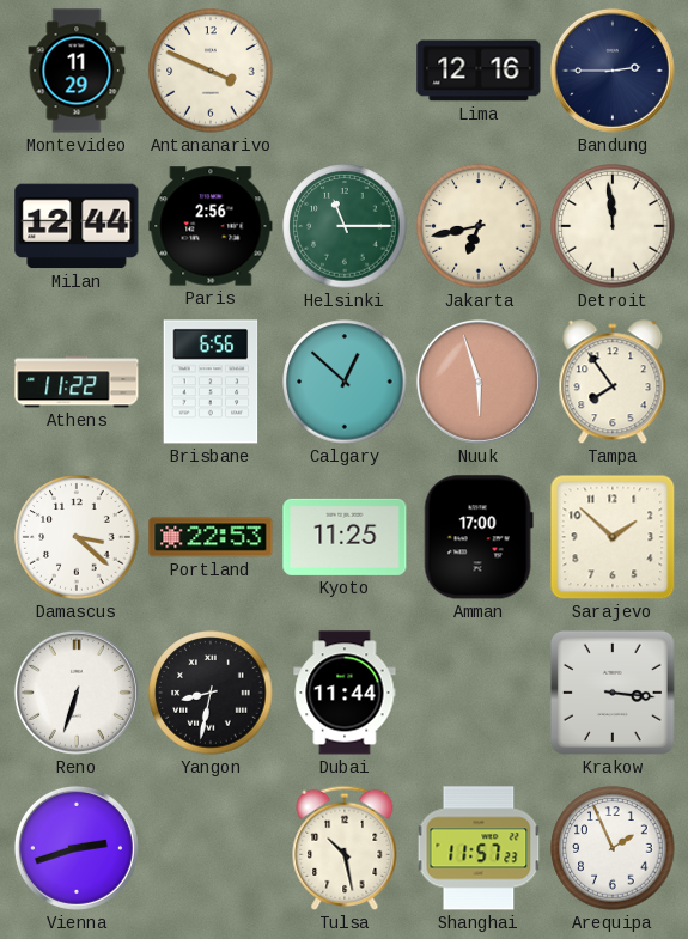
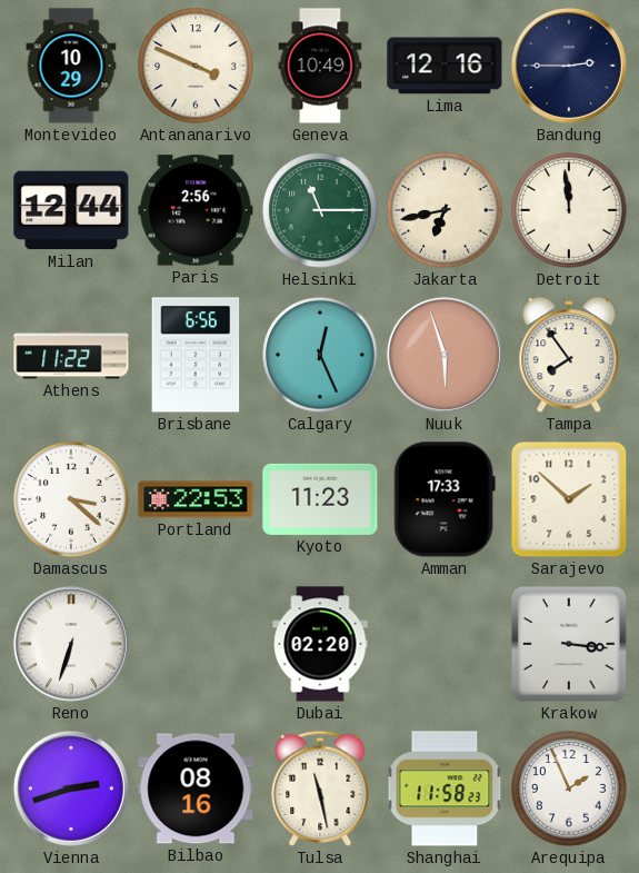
Montevideo: 11:29 -> 10:29
Geneva: none -> 10:49
Calgary: 12:52 -> 12:26
Kyoto: 11:25 -> 11:23
Amman: 17:00 -> 17:33
Yangon: 8:32 -> none
Dubai: 11:44 -> 02:20
Bilbao: none -> 08:16
Tulsa: 10:28 -> 11:28
Shanghai: 11:57 -> 11:58
